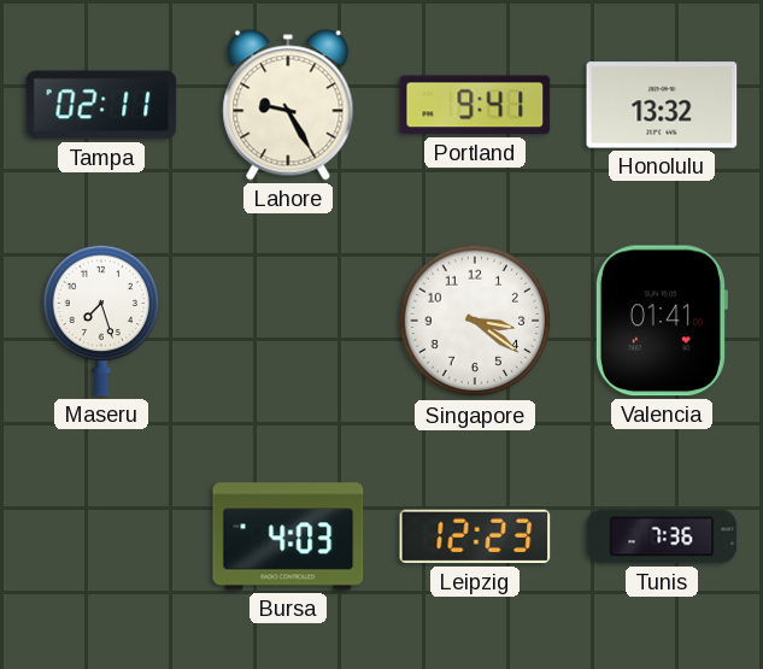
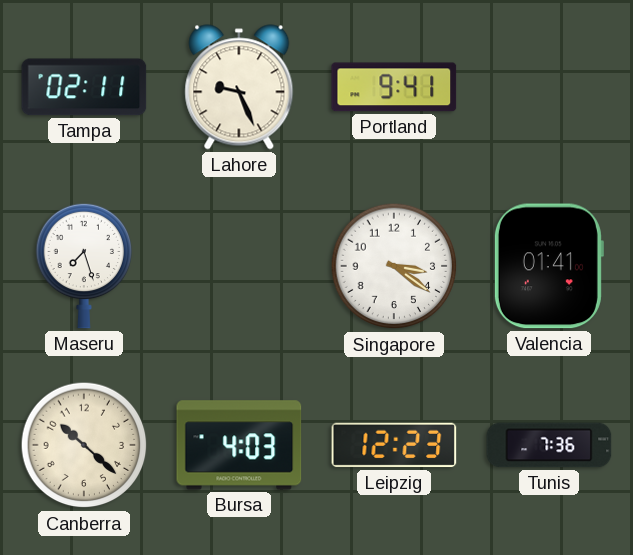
Lahore: 9:25 -> 9:26
Honolulu: 13:32 -> none
Canberra: none -> 10:22
